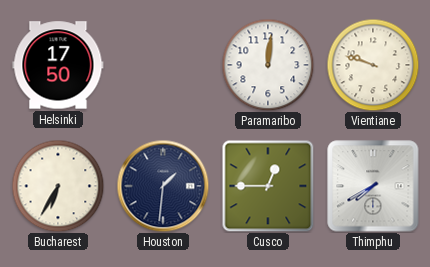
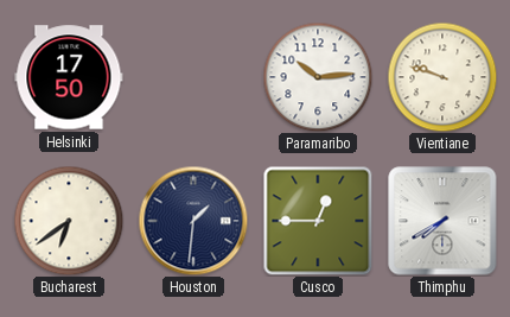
Paramaribo: 12:01 -> 10:14
Bucharest: 6:35 -> 6:39
